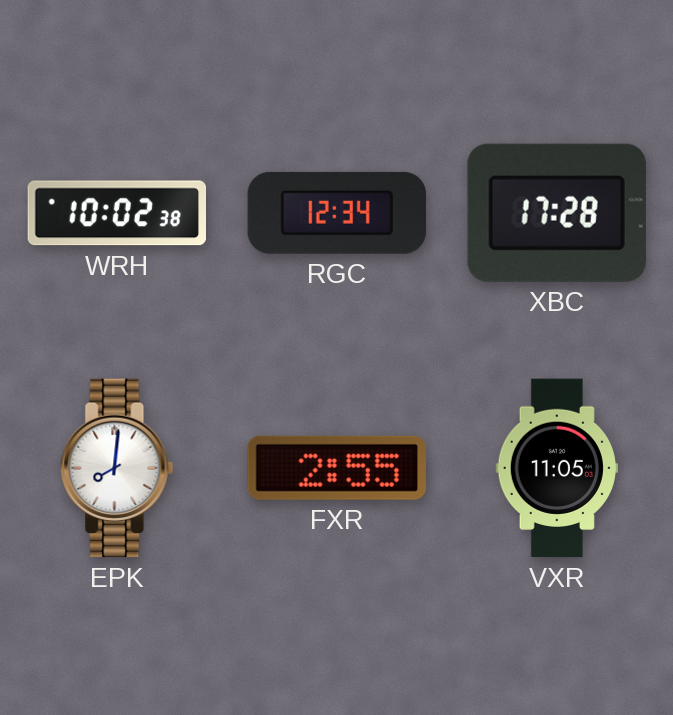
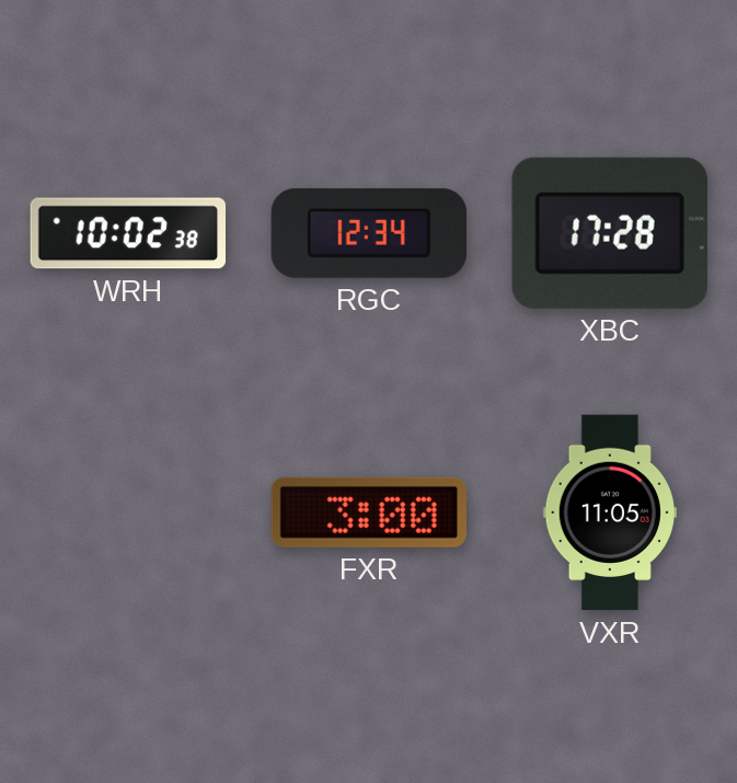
EPK: 8:01 -> none
FXR: 2:55 -> 3:00
